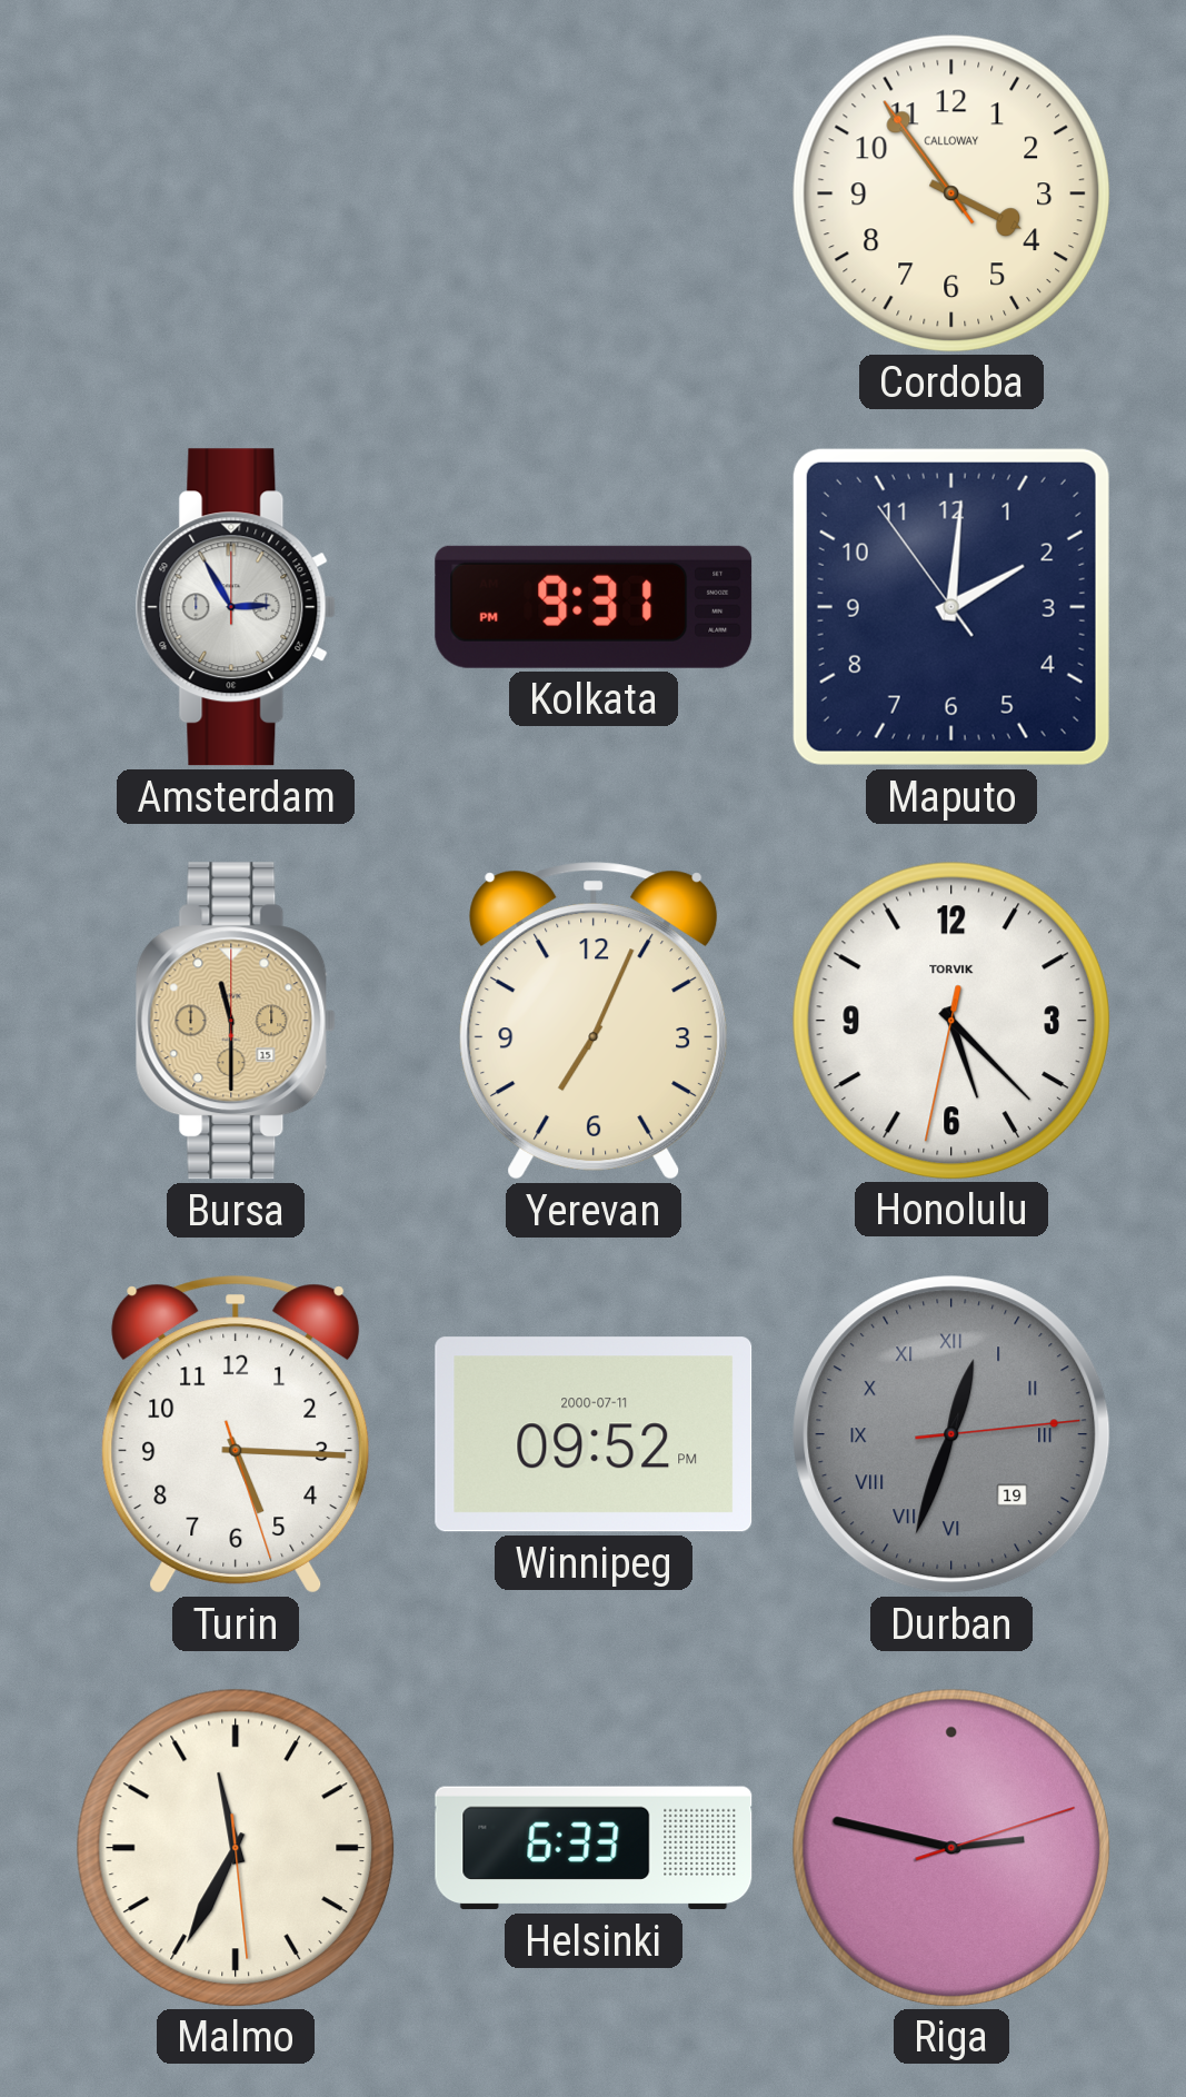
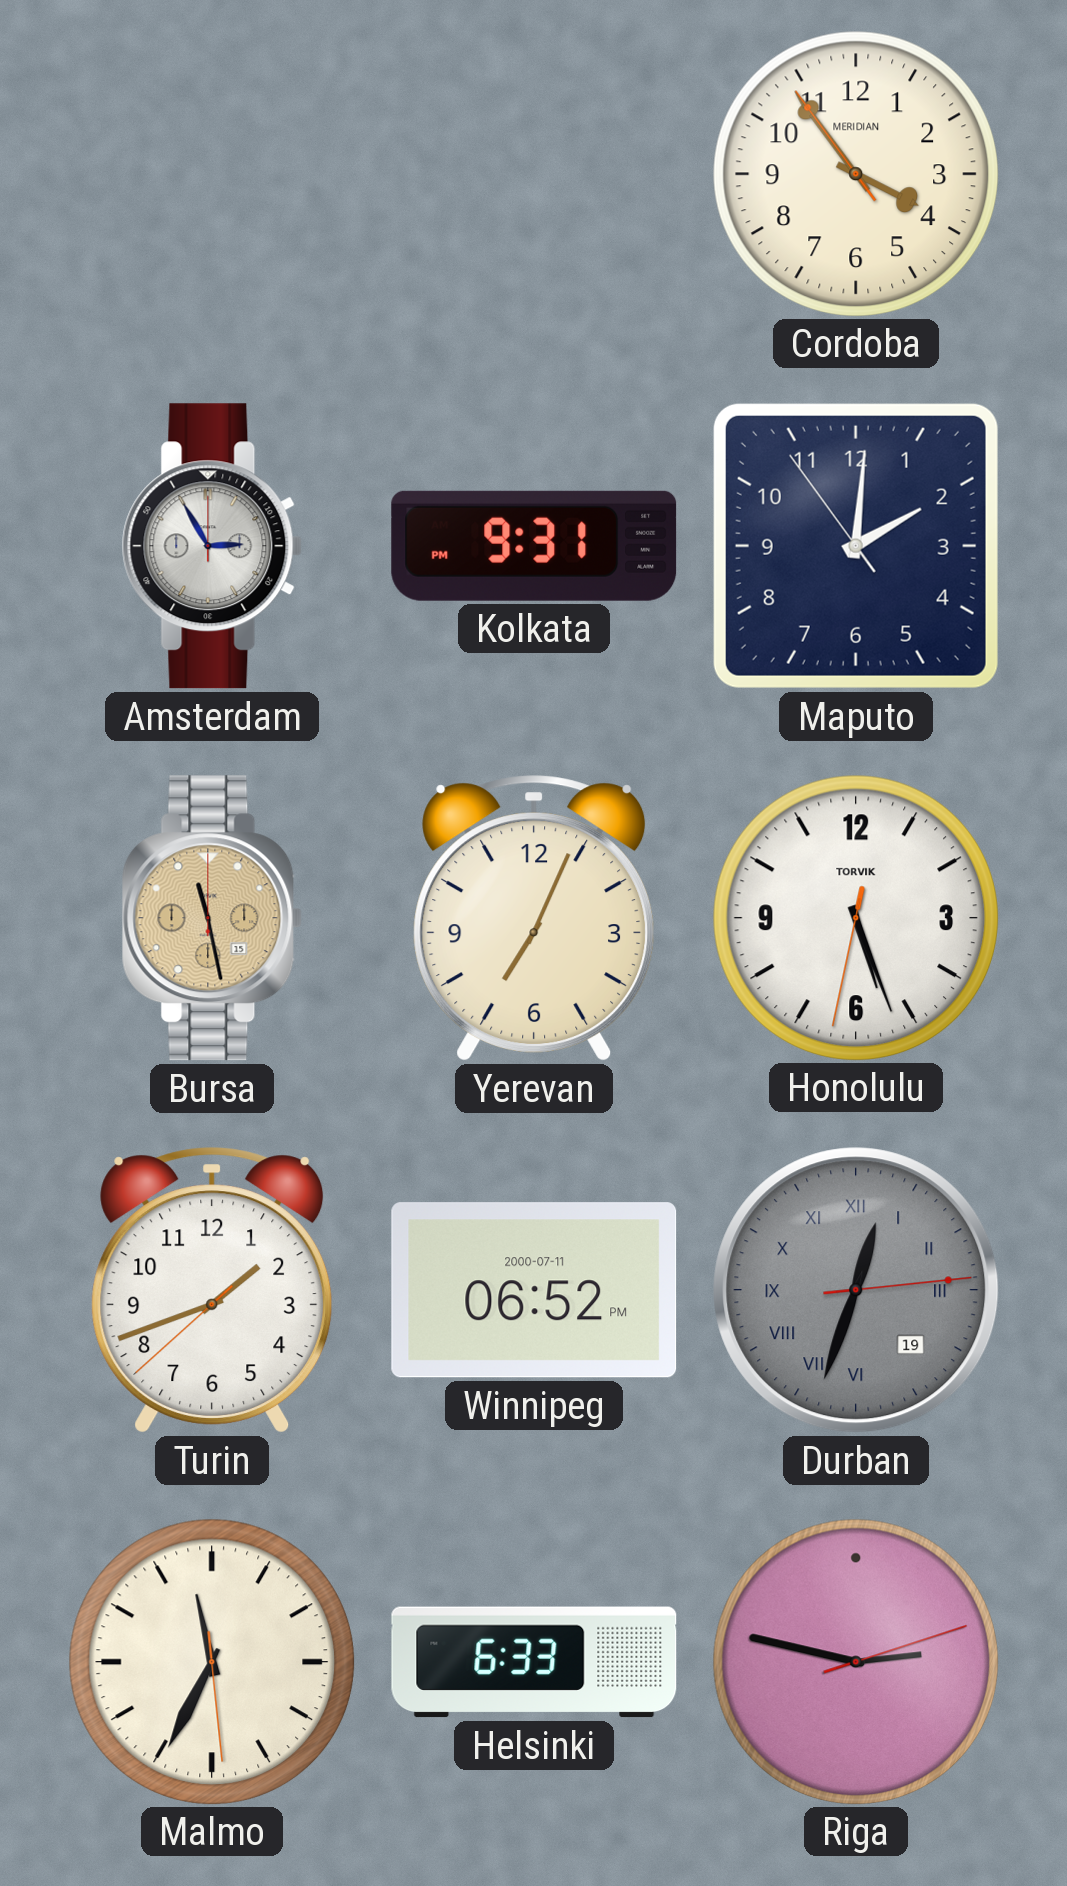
Cordoba brand: CALLOWAY -> MERIDIAN
Bursa: 11:30 -> 11:28
Honolulu: 5:22 -> 5:26
Turin: 5:15 -> 1:41
Winnipeg: 09:52 -> 06:52
